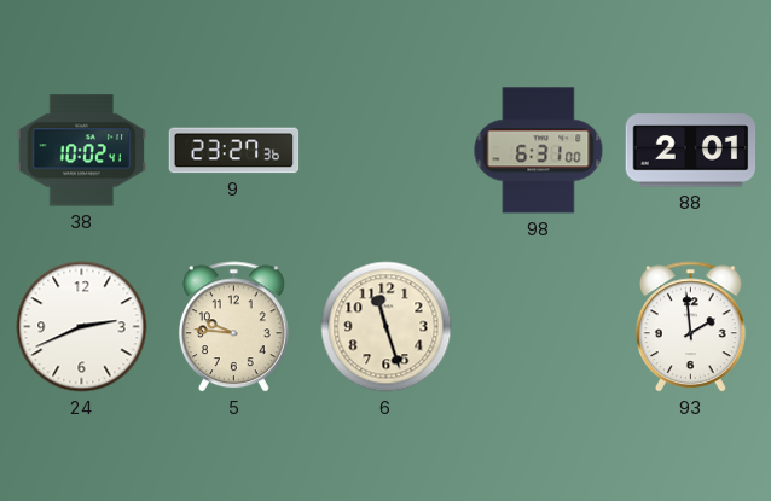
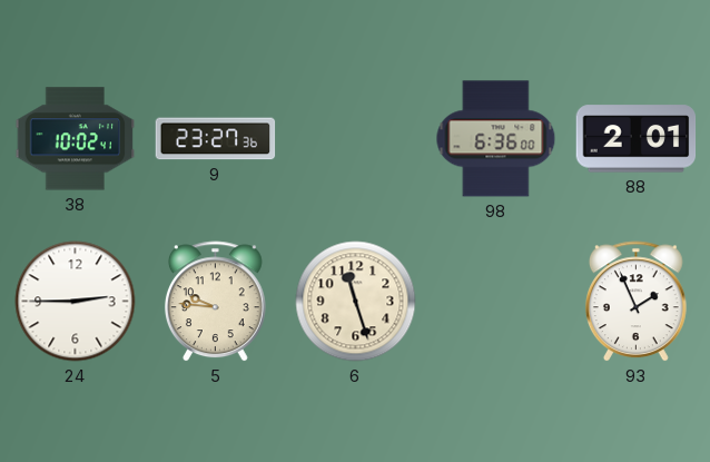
98: 6:31 -> 6:36
24: 2:41 -> 2:45
93: 1:59 -> 1:56
